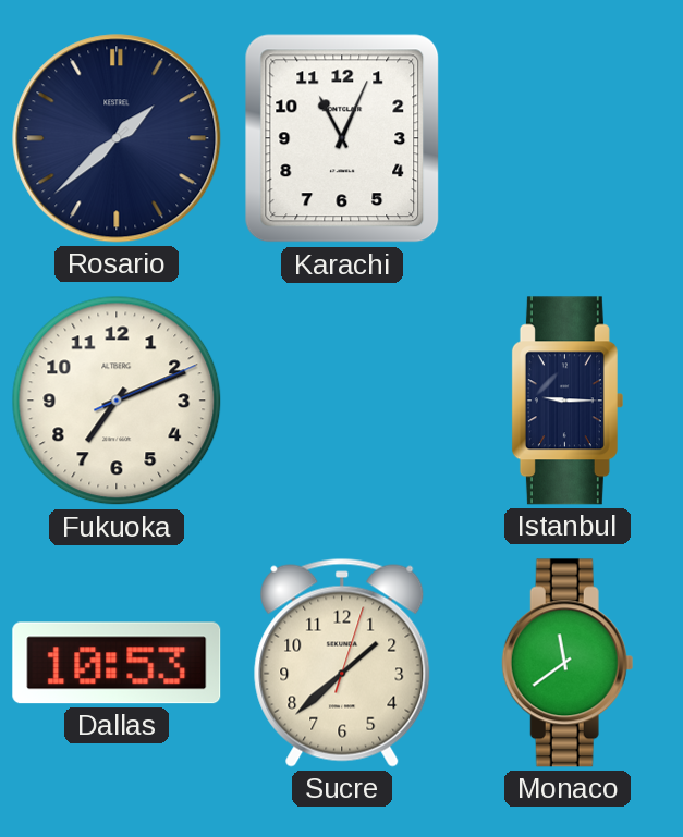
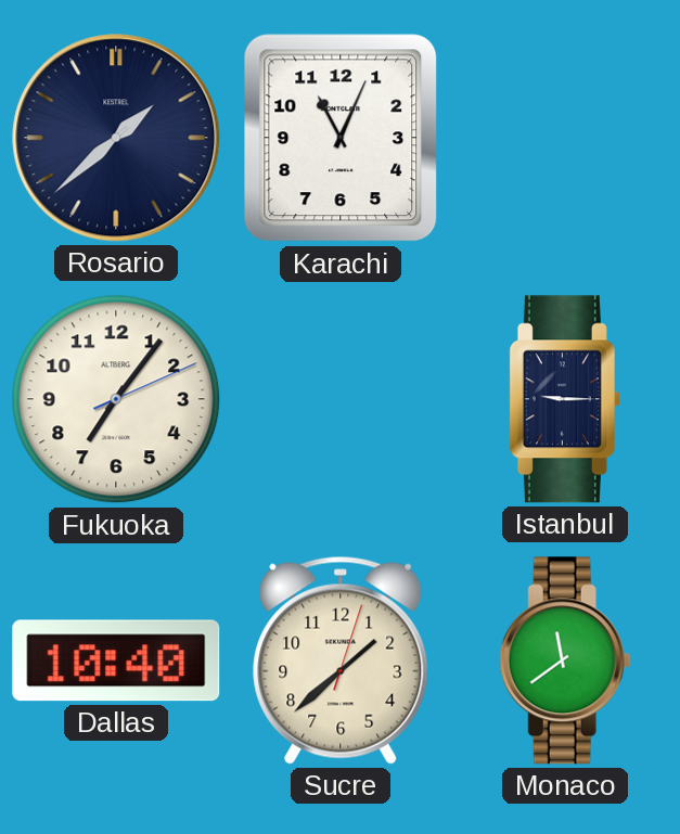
Fukuoka: 7:11 -> 7:06
Dallas: 10:53 -> 10:40
